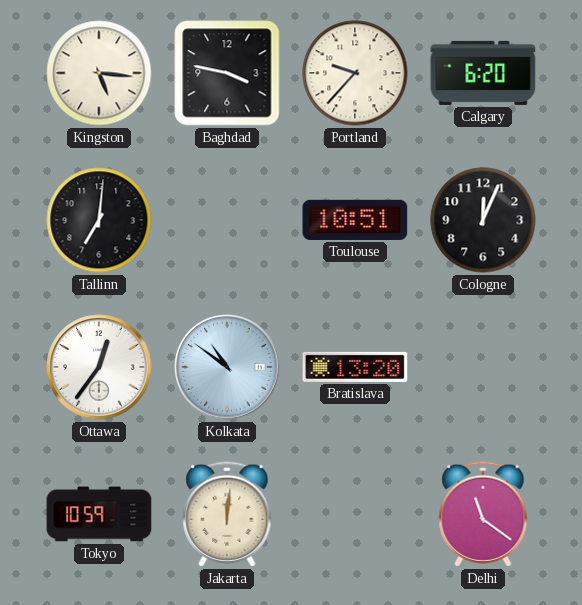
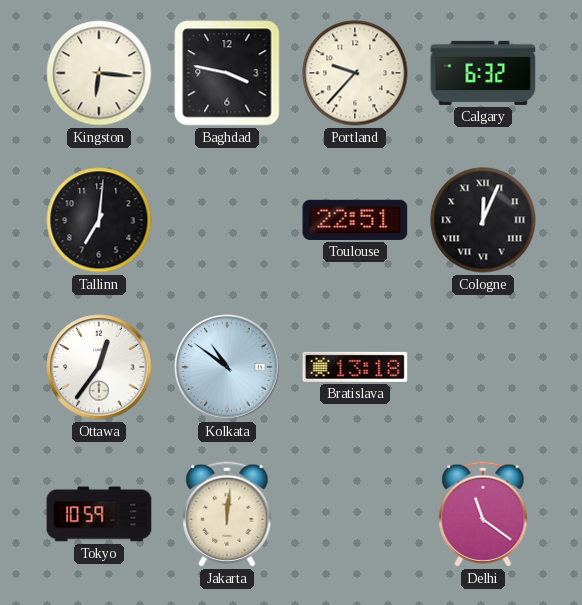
Kingston: 5:16 -> 6:16
Calgary: 6:20 -> 6:32
Toulouse: 10:51 -> 22:51
Cologne numerals: Arabic -> Roman
Bratislava: 13:20 -> 13:18
